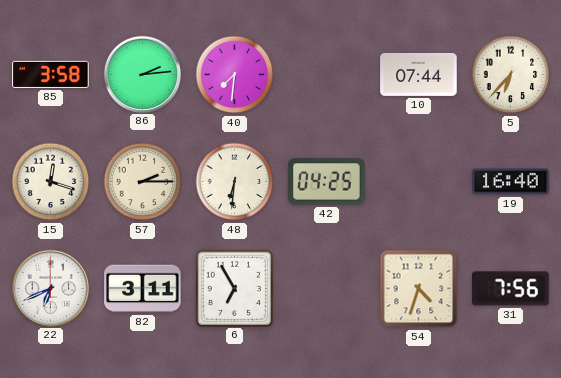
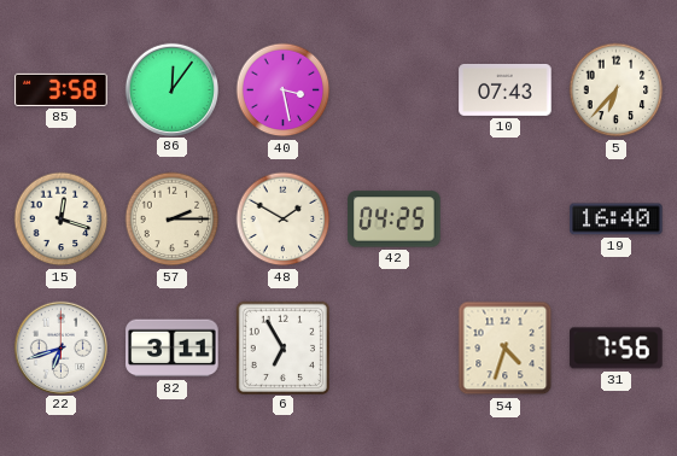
86: 2:14 -> 12:06
40: 7:31 -> 3:28
10: 07:44 -> 07:43
48: 6:31 -> 1:50
22: 6:41 -> 6:42
